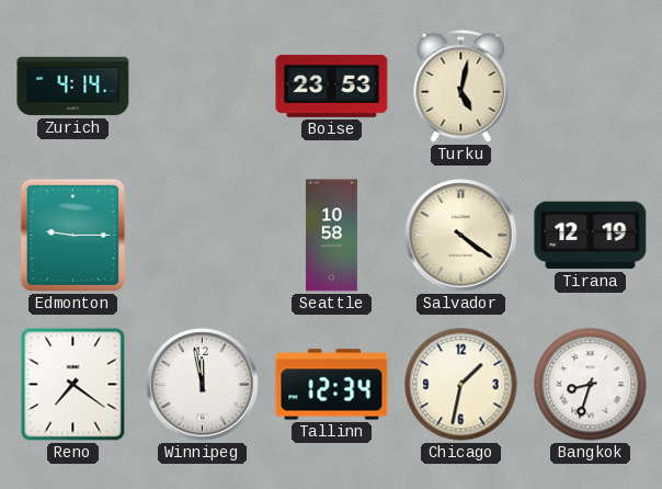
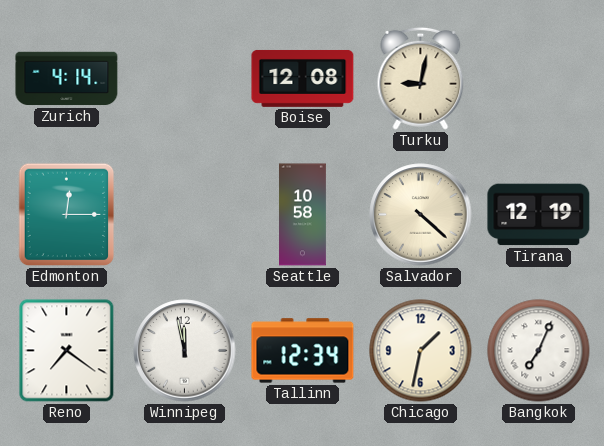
Boise: 23:53 -> 12:08
Turku: 5:02 -> 9:02
Edmonton: 9:15 -> 12:15
Salvador: 4:21 -> 4:22
Bangkok: 8:33 -> 7:04
